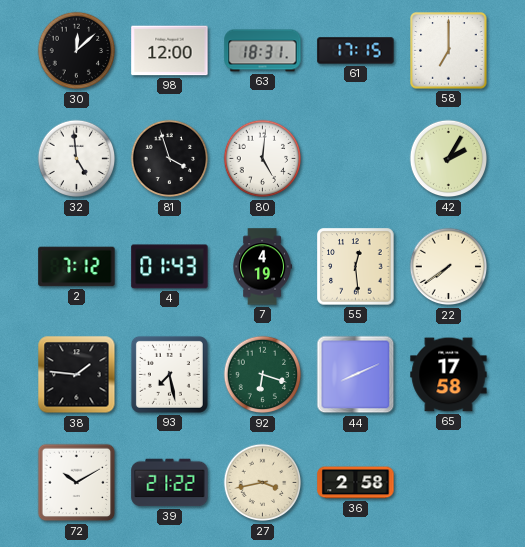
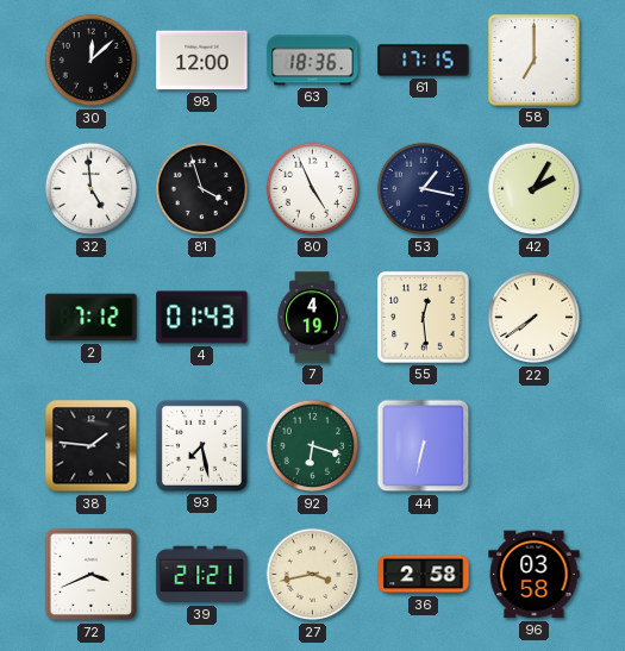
63: 18:31 -> 18:36
80: 5:01 -> 4:56
53: none -> 1:17
44: 8:11 -> 6:32
65: 17:58 -> none
72: 10:10 -> 3:41
39: 21:22 -> 21:21
96: none -> 03:58
